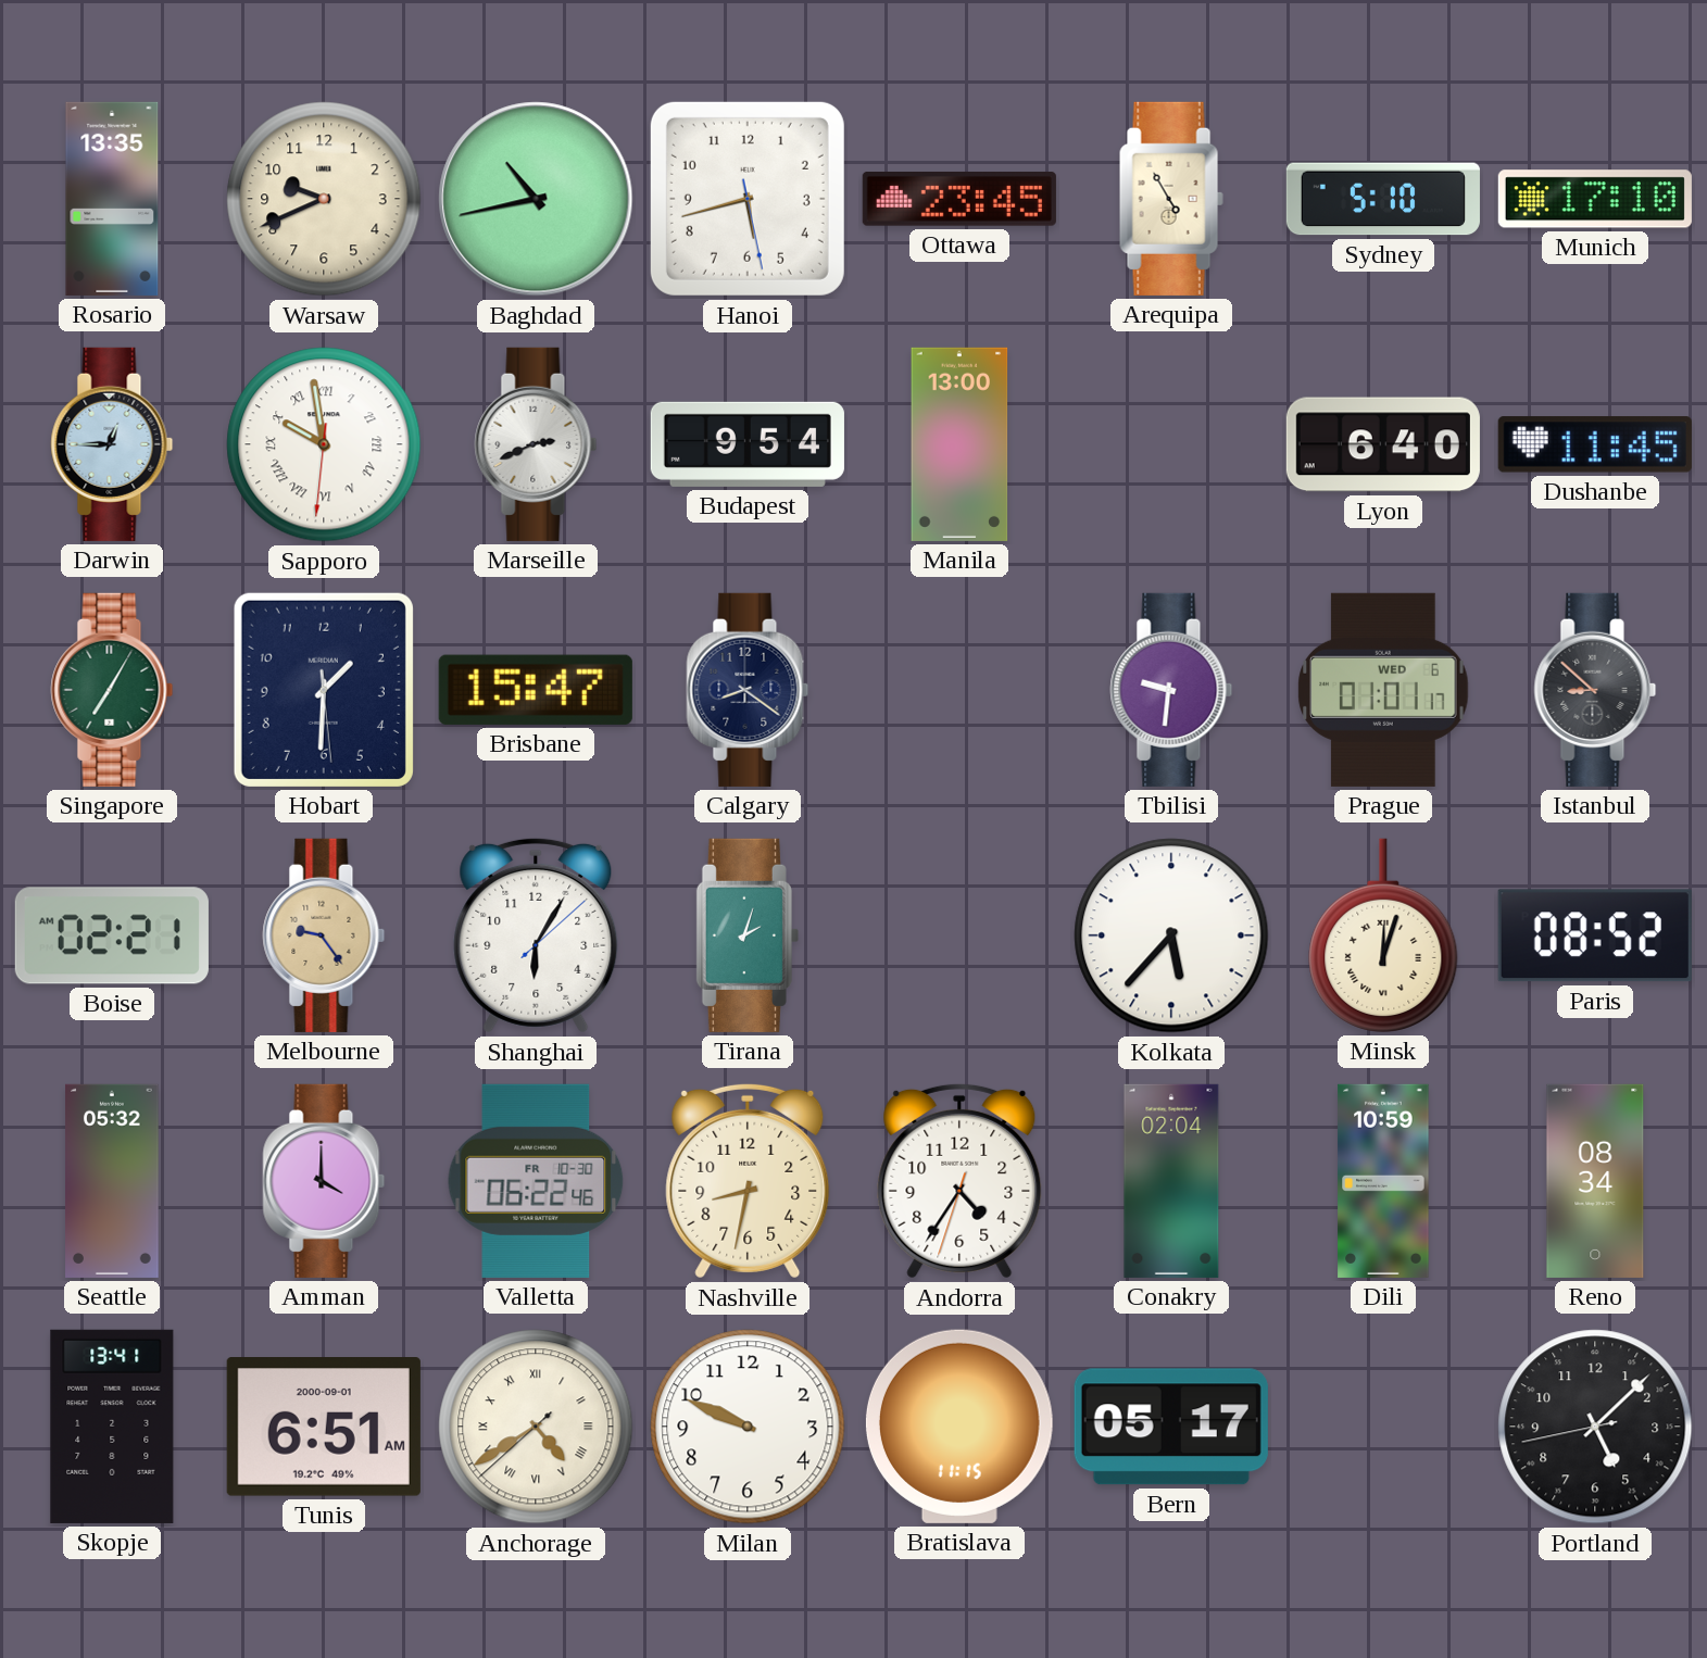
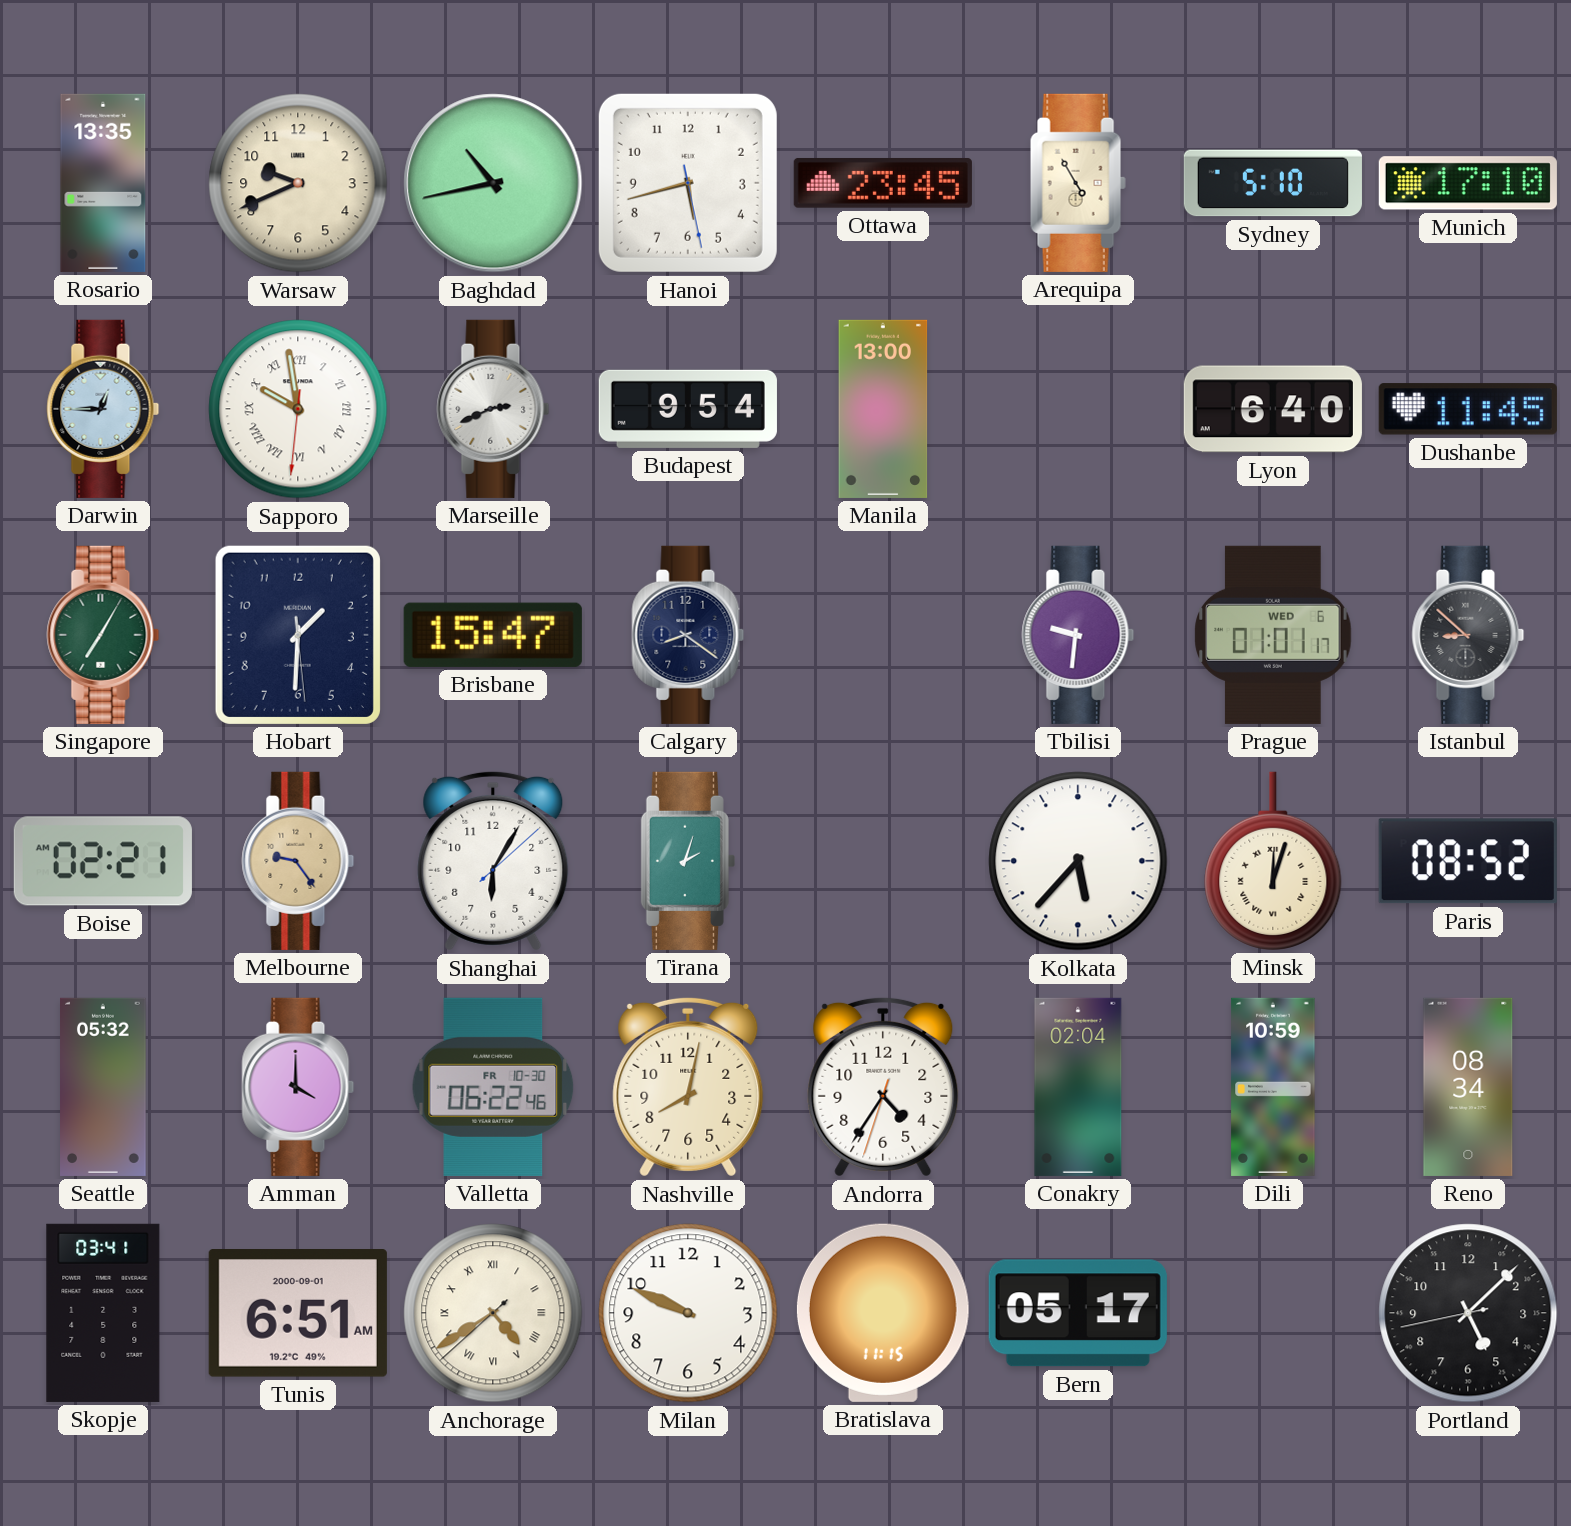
Nashville: 8:32 -> 8:02
Skopje: 13:41 -> 03:41
